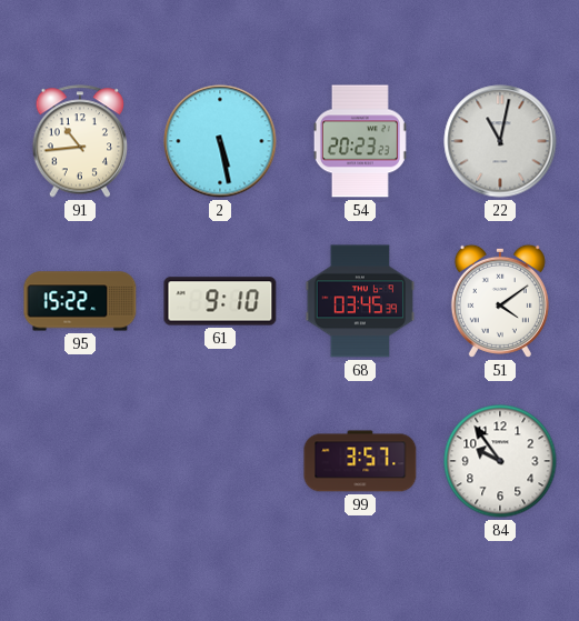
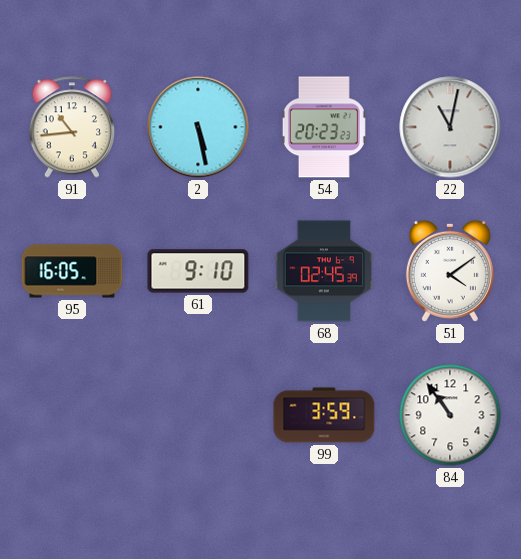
95: 15:22 -> 16:05
68: 03:45 -> 02:45
99: 3:57 -> 3:59
84: 9:54 -> 10:54
